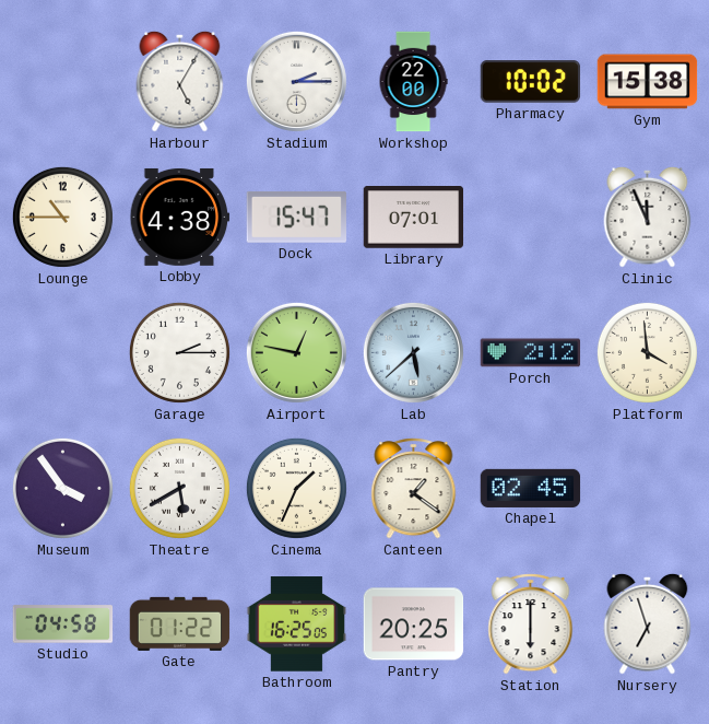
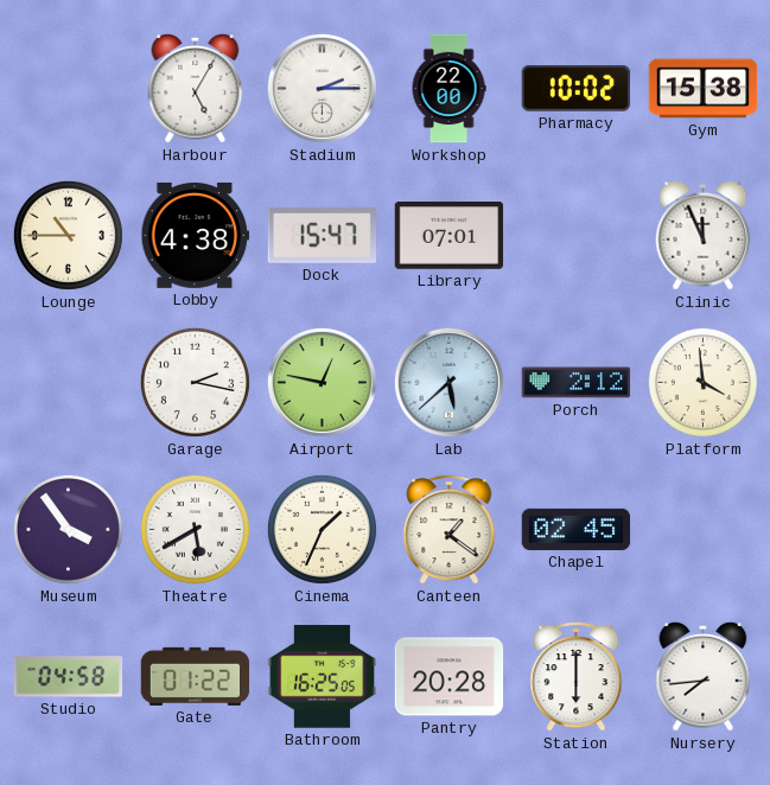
Garage: 2:15 -> 2:17
Pantry: 20:25 -> 20:28
Nursery: 6:57 -> 7:44
